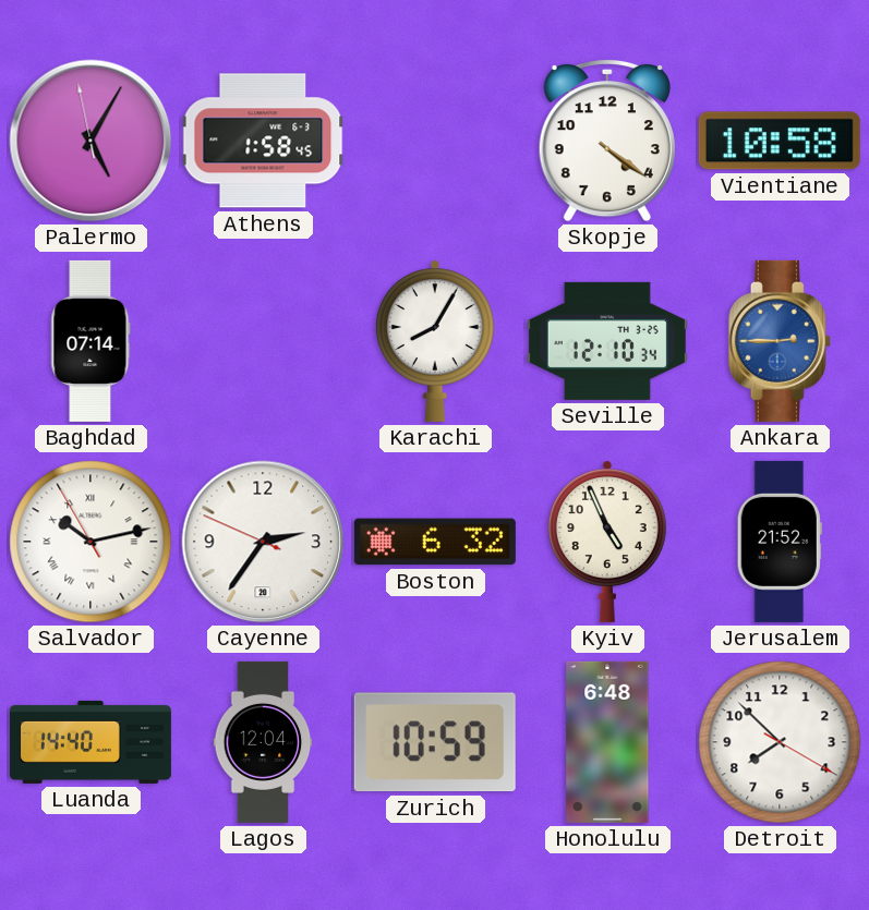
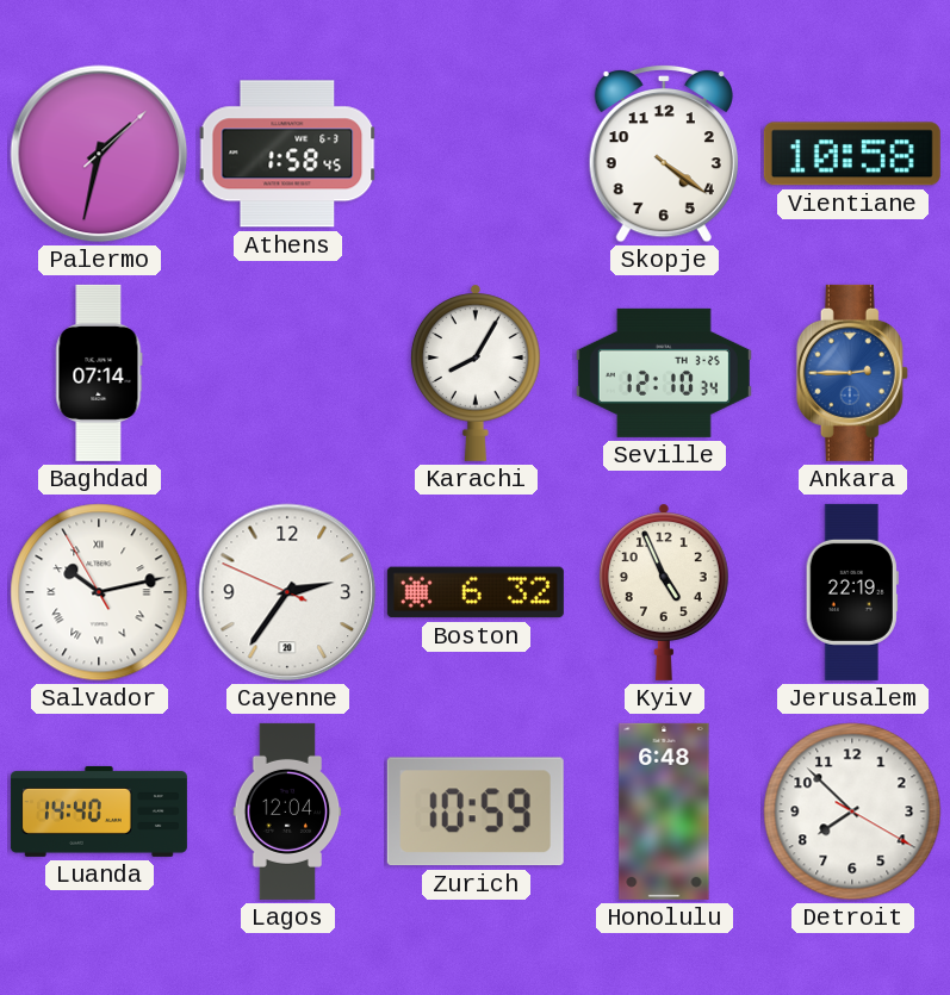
Palermo: 5:04 -> 1:32
Jerusalem: 21:52 -> 22:19
